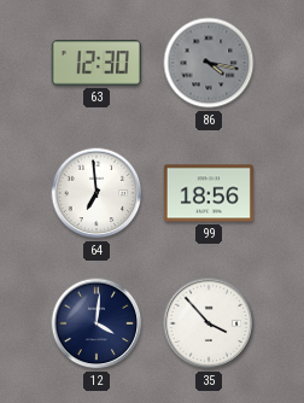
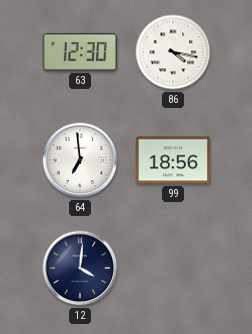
86 dial: grey -> white
35: 3:53 -> none
